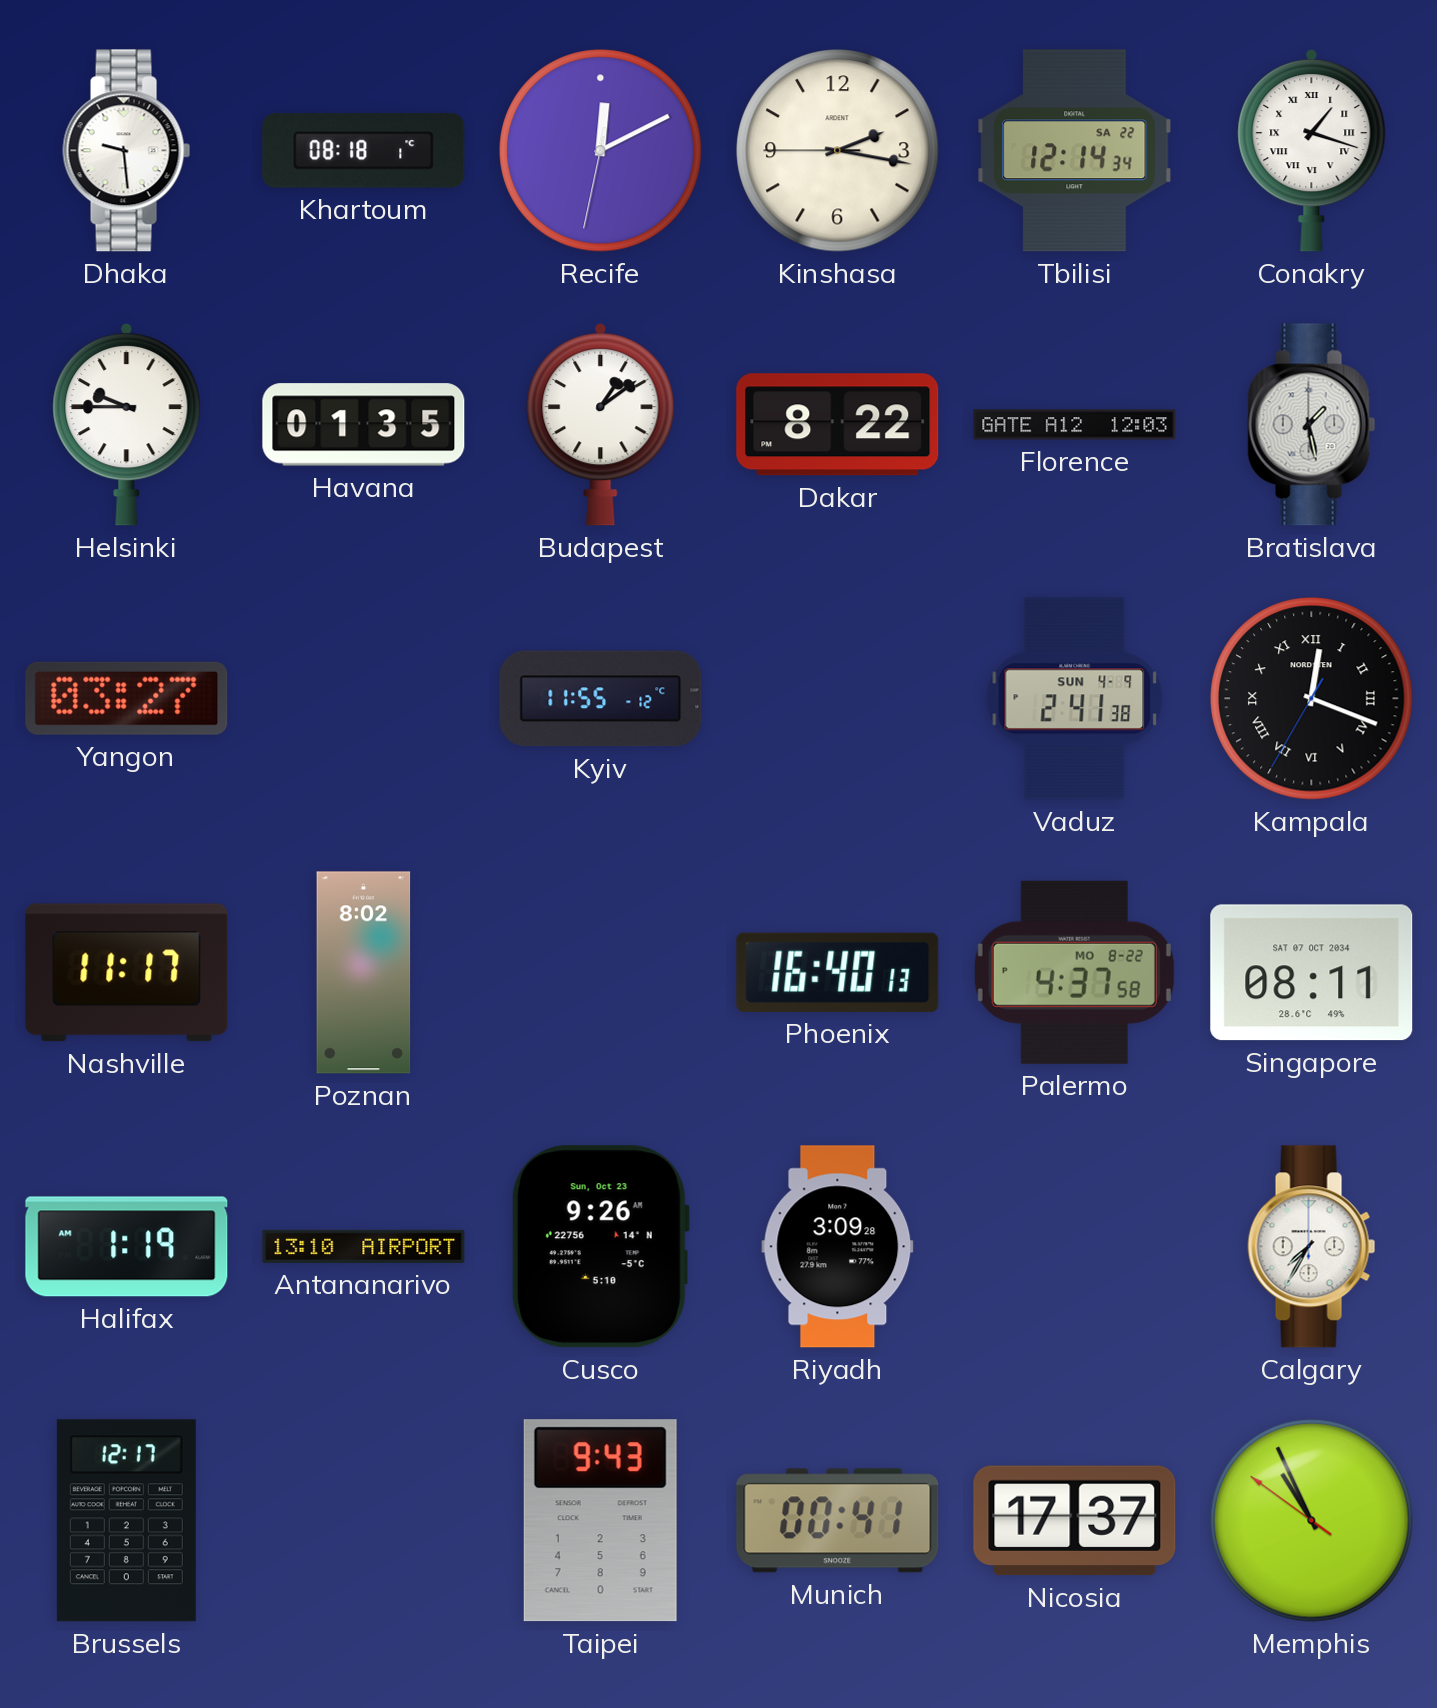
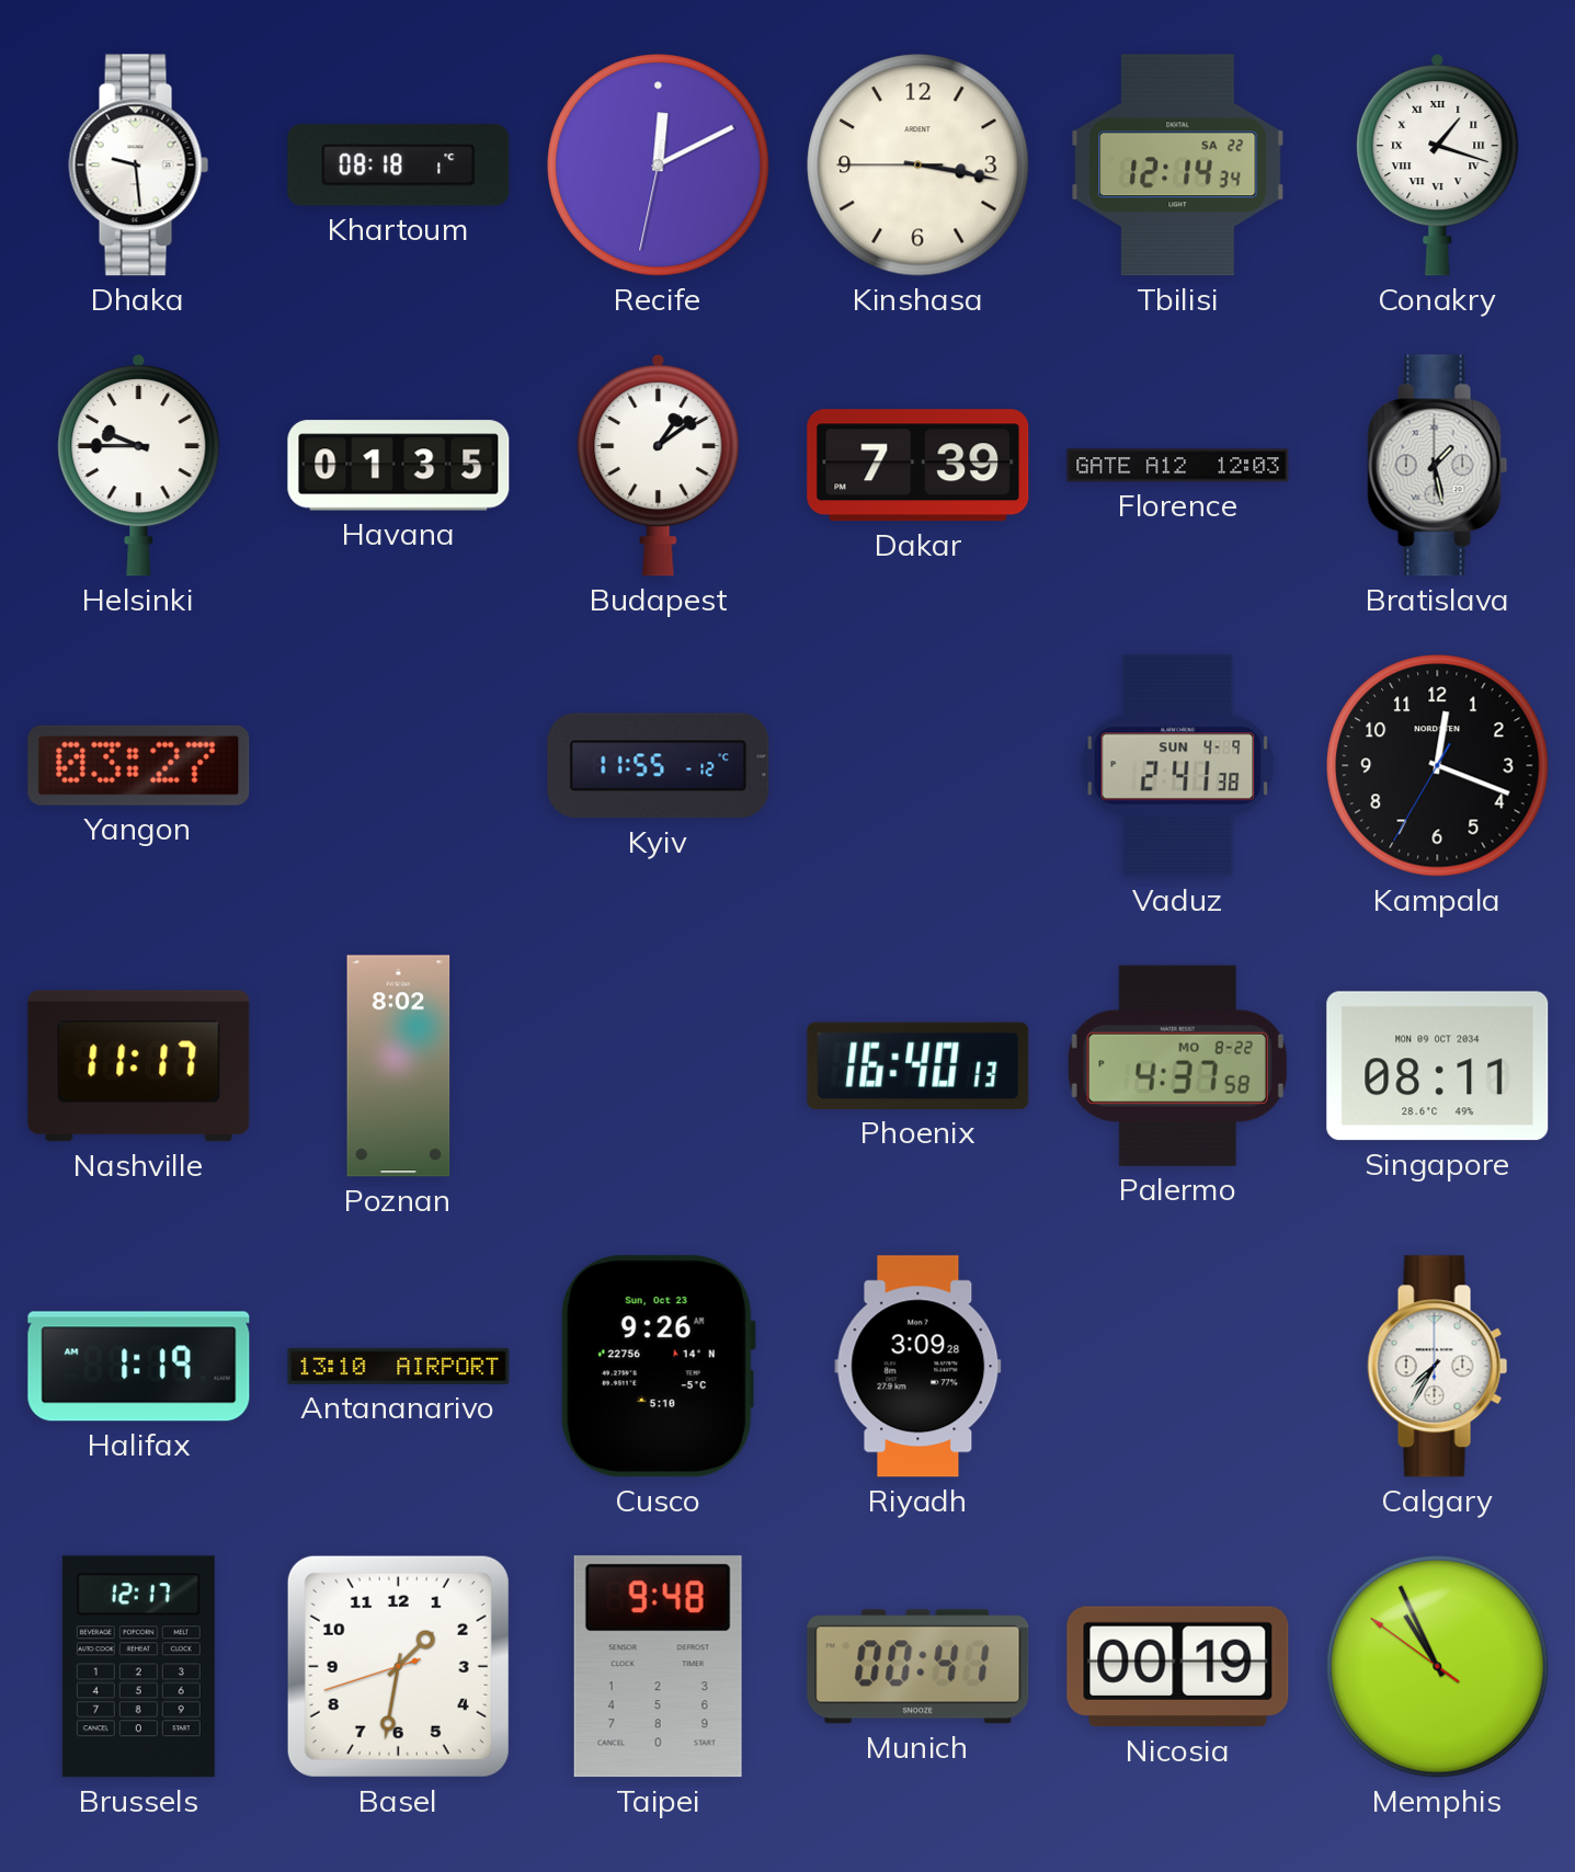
Kinshasa: 2:16 -> 3:16
Dakar: 8:22 -> 7:39
Kampala numerals: Roman -> Arabic
Singapore date: SAT 07 OCT 2034 -> MON 09 OCT 2034
Basel: none -> 1:31
Taipei: 9:43 -> 9:48
Nicosia: 17:37 -> 00:19
